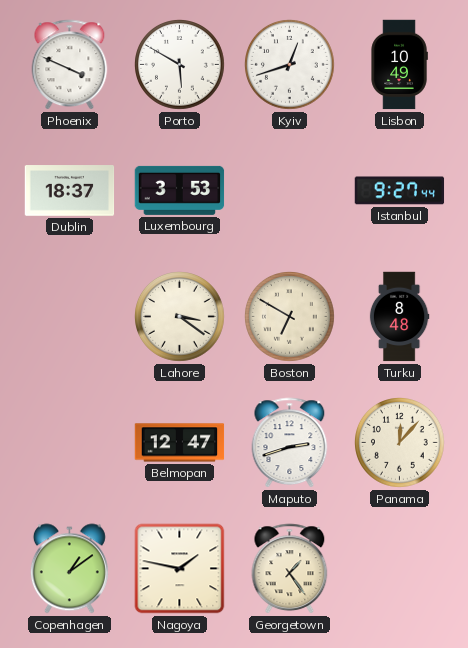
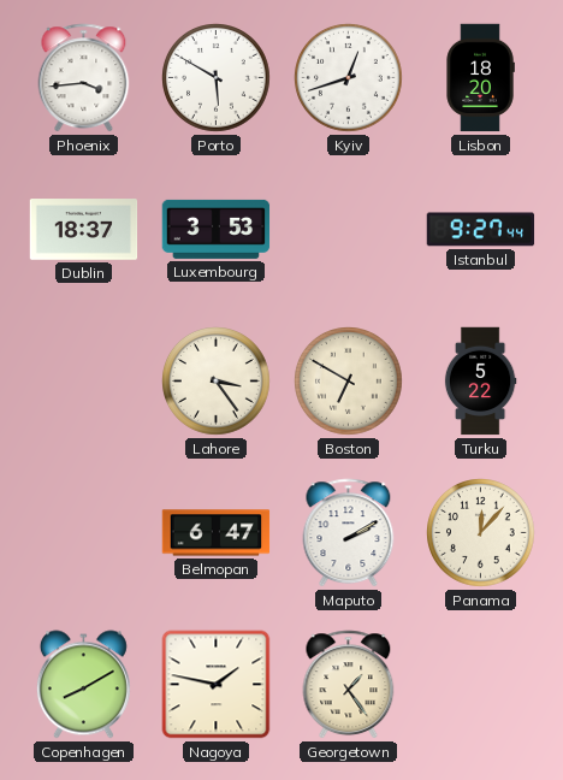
Phoenix: 3:49 -> 3:44
Lisbon: 10:49 -> 18:20
Lahore: 3:21 -> 3:24
Turku: 8:48 -> 5:22
Belmopan: 12:47 -> 6:47
Maputo: 2:42 -> 2:10
Copenhagen: 1:09 -> 8:10
